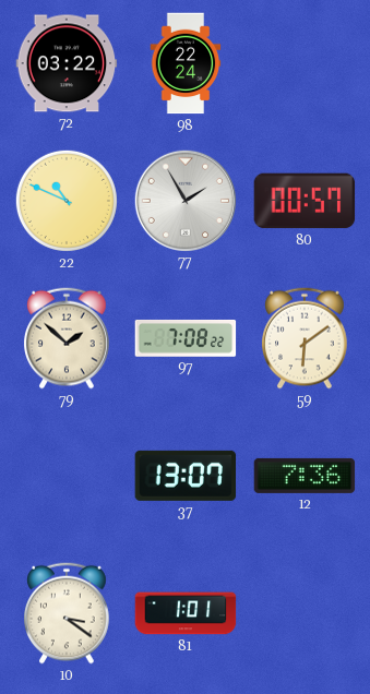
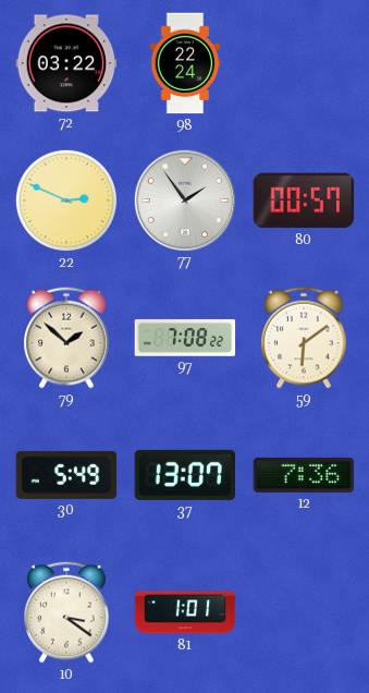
22: 10:49 -> 2:49
77: 1:55 -> 1:54
30: none -> 5:49
